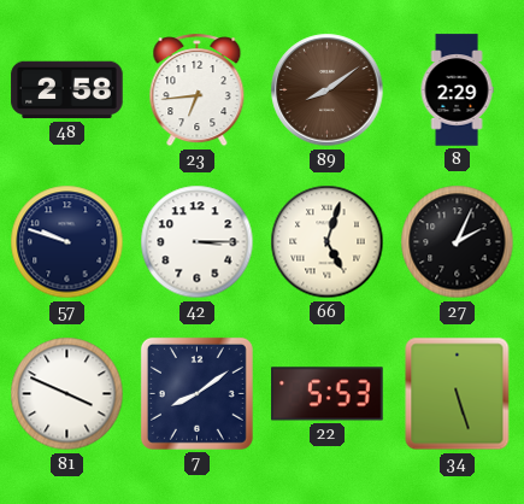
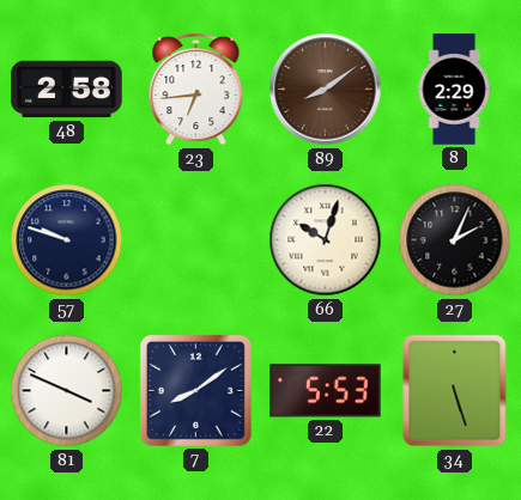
42: 3:15 -> none
66: 5:03 -> 10:03
